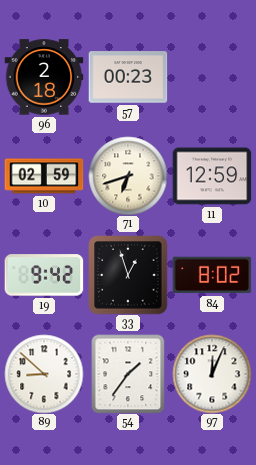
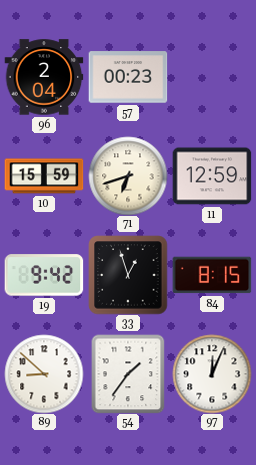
96: 2:18 -> 2:04
10: 02:59 -> 15:59
84: 8:02 -> 8:15
